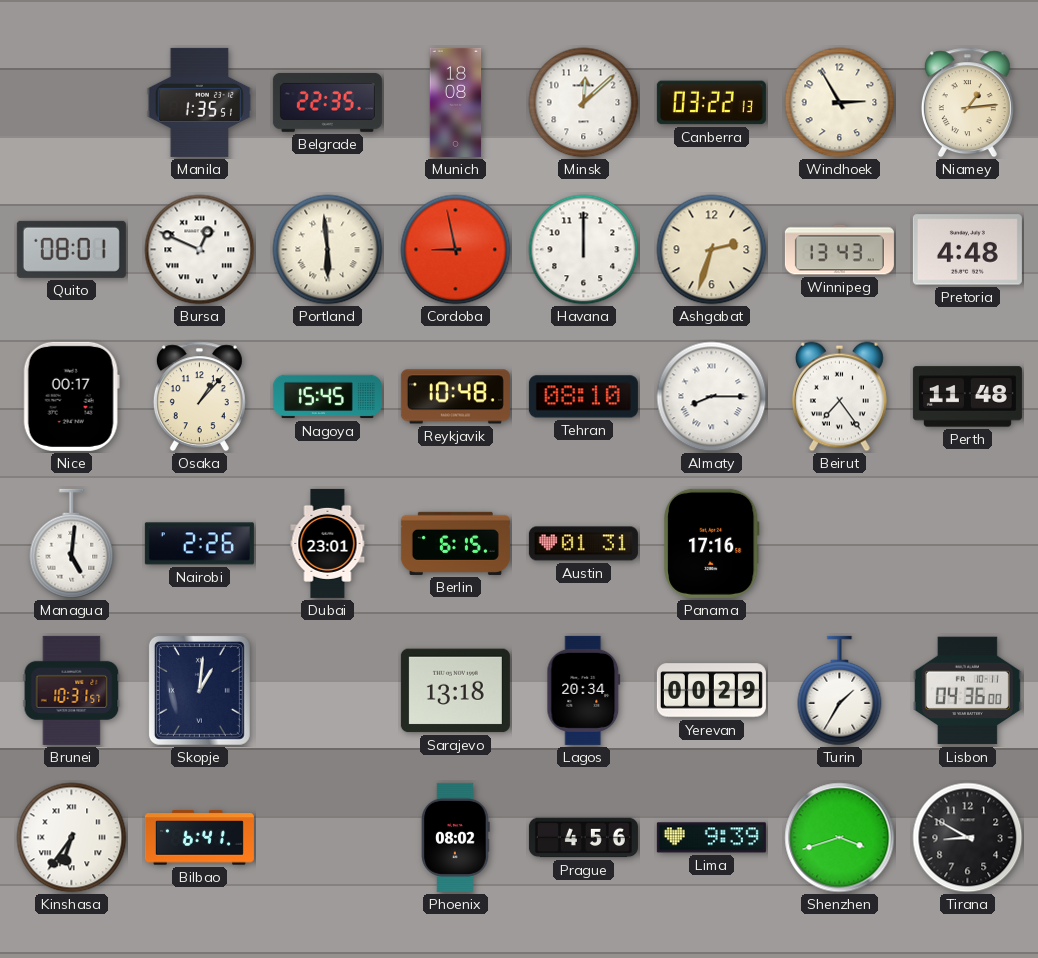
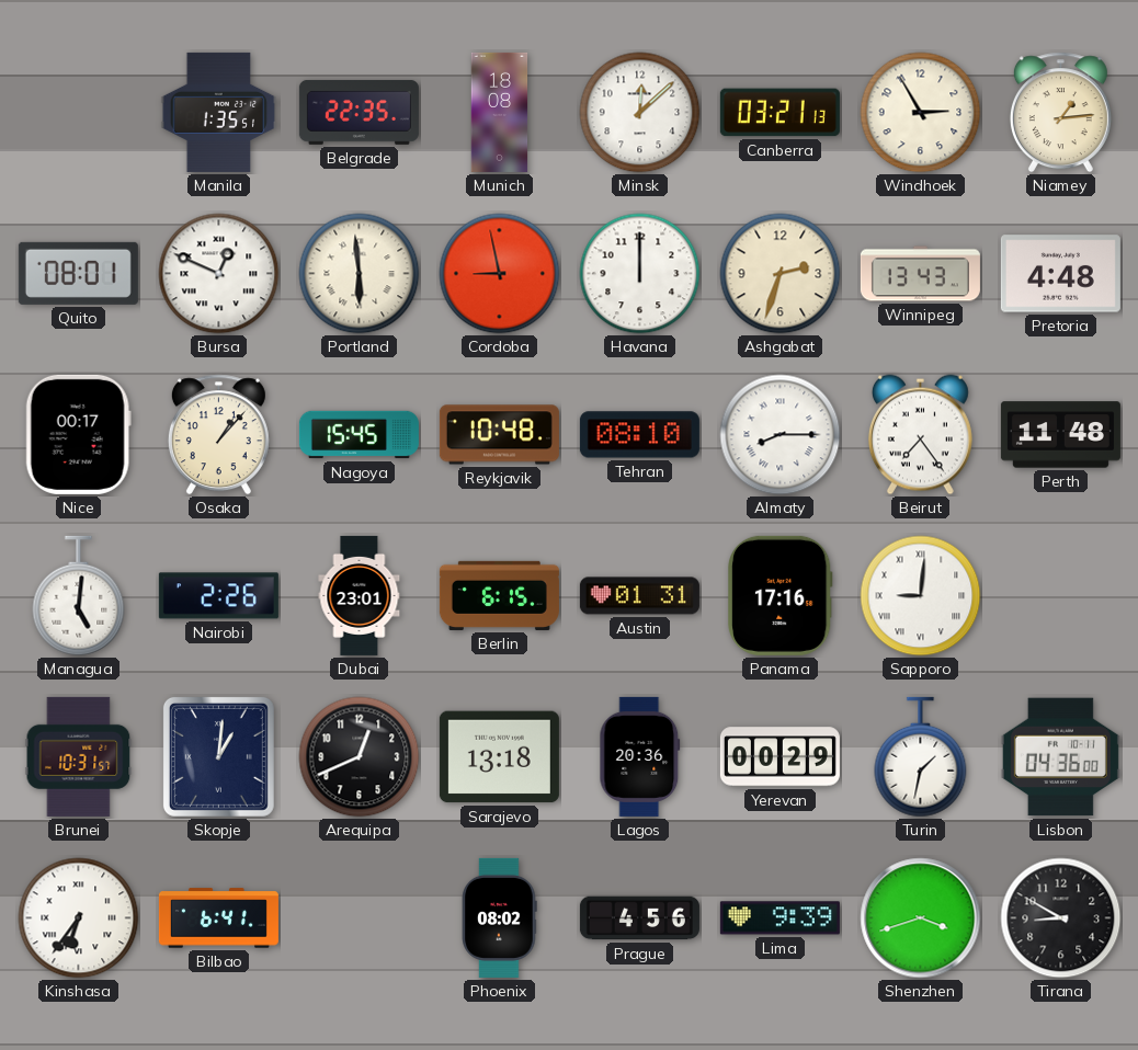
Canberra: 03:22 -> 03:21
Sapporo: none -> 9:01
Arequipa: none -> 12:41
Lagos: 20:34 -> 20:36
Turin: 1:35 -> 1:32
